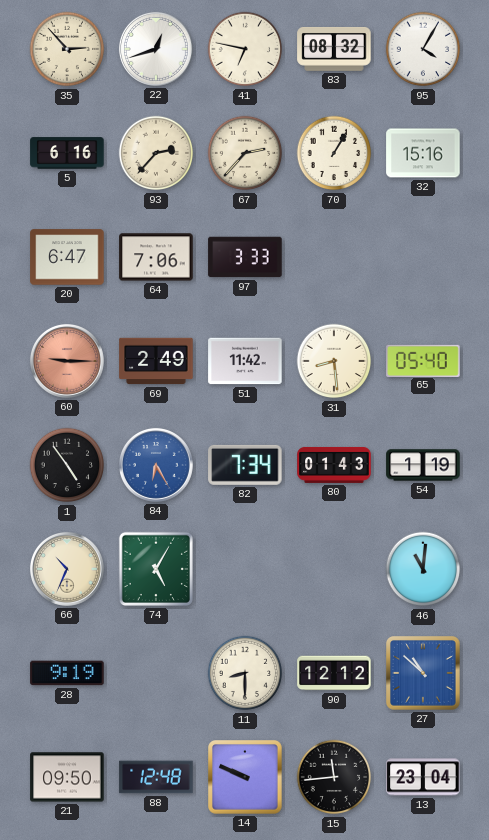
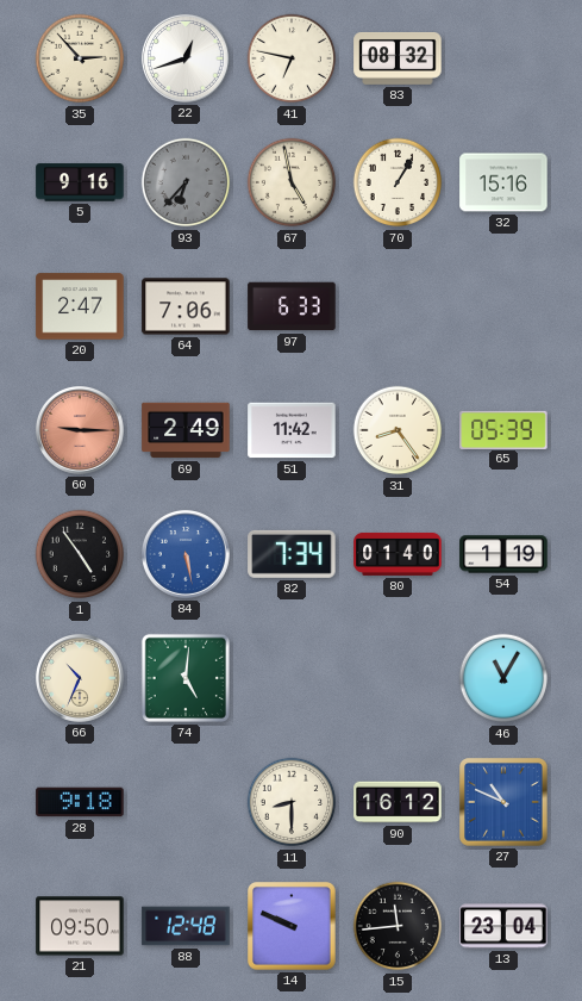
95: 4:05 -> none
5: 6:16 -> 9:16
93: 2:37 -> 6:37
93 dial: cream -> grey
67: 2:37 -> 4:58
20: 6:47 -> 2:47
97: 3:33 -> 6:33
31: 8:29 -> 8:24
65: 05:40 -> 05:39
84: 6:25 -> 5:28
80: 01:43 -> 01:40
74: 5:05 -> 5:01
46: 11:01 -> 11:05
28: 9:19 -> 9:18
90: 12:12 -> 16:12
27: 10:52 -> 10:49
